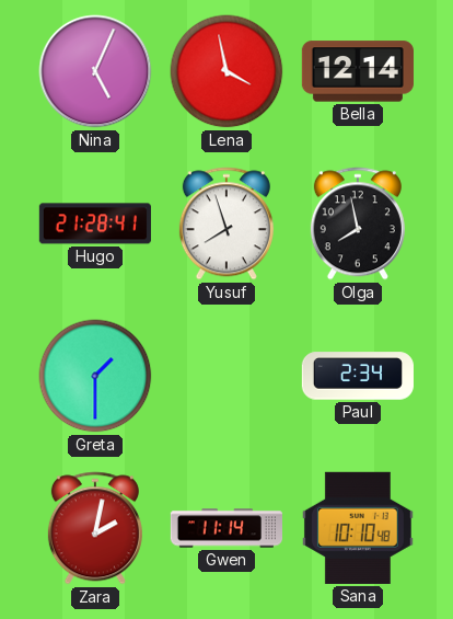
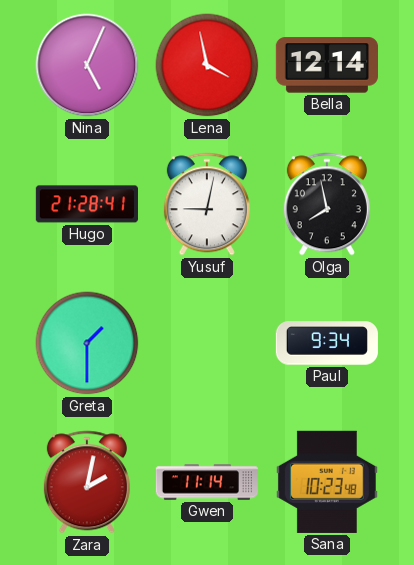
Yusuf: 7:57 -> 9:02
Paul: 2:34 -> 9:34
Sana: 10:10 -> 10:23
